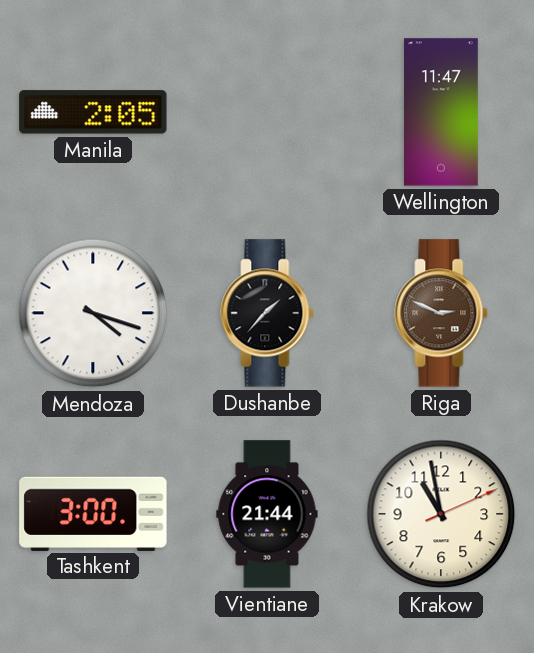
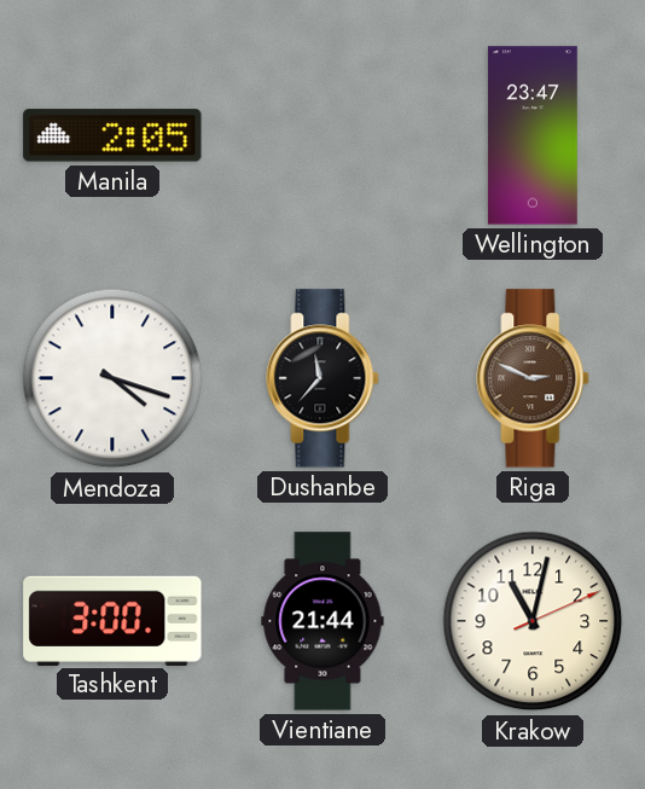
Wellington: 11:47 -> 23:47
Dushanbe: 1:37 -> 11:37
Krakow: 10:58 -> 11:02
